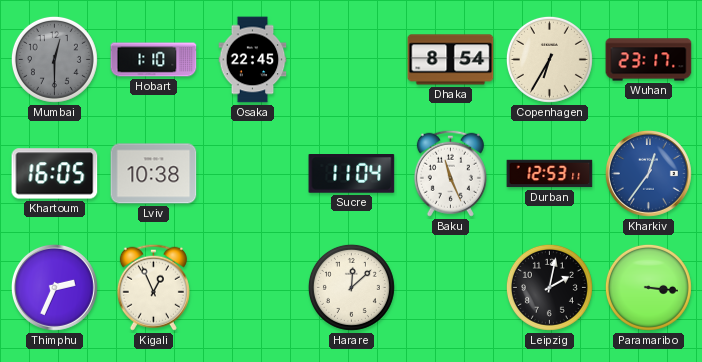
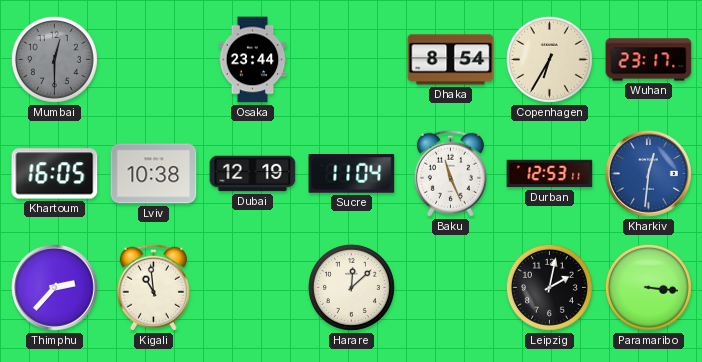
Hobart: 1:10 -> none
Osaka: 22:45 -> 23:44
Dubai: none -> 12:19
Kharkiv: 12:36 -> 12:31
Thimphu: 2:34 -> 2:37
Kigali: 12:56 -> 10:59
